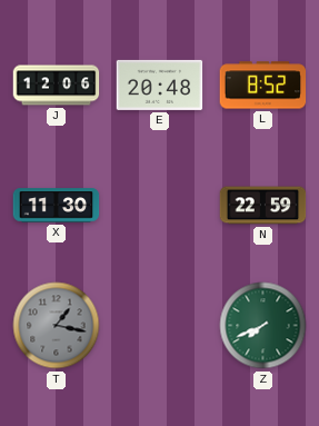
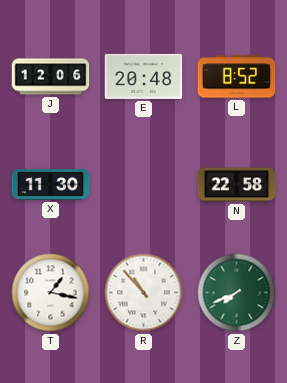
N: 22:59 -> 22:58
T dial: grey -> white
R: none -> 10:53
